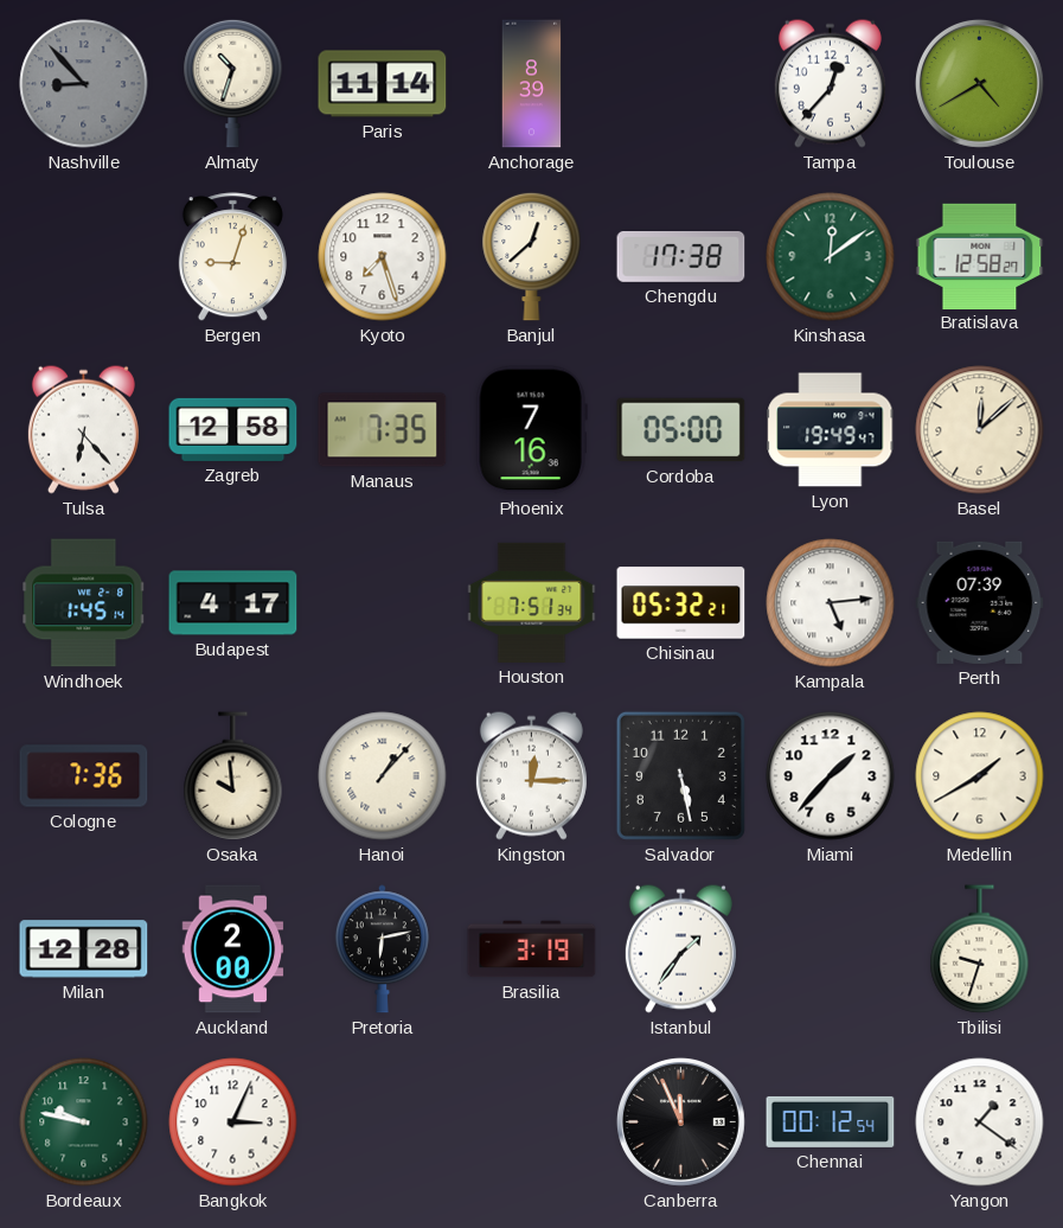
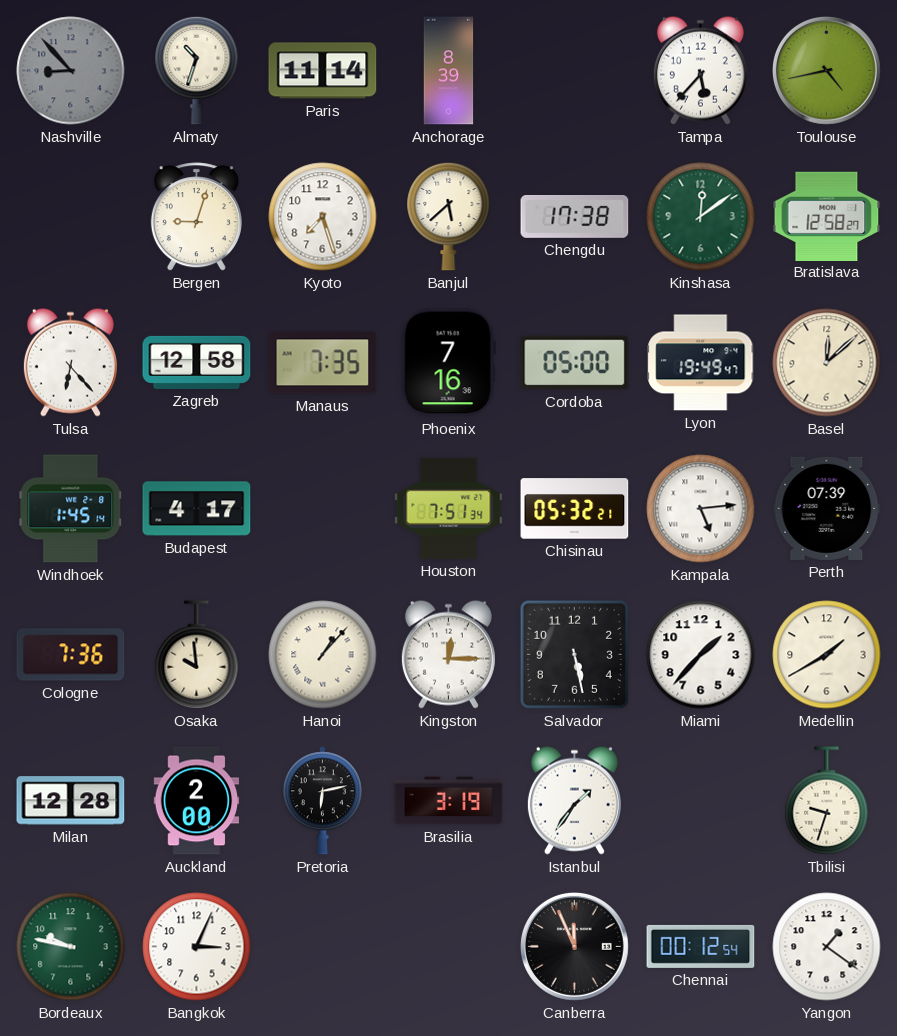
Tampa: 12:37 -> 5:37
Toulouse: 4:40 -> 4:43
Banjul: 12:38 -> 5:38
